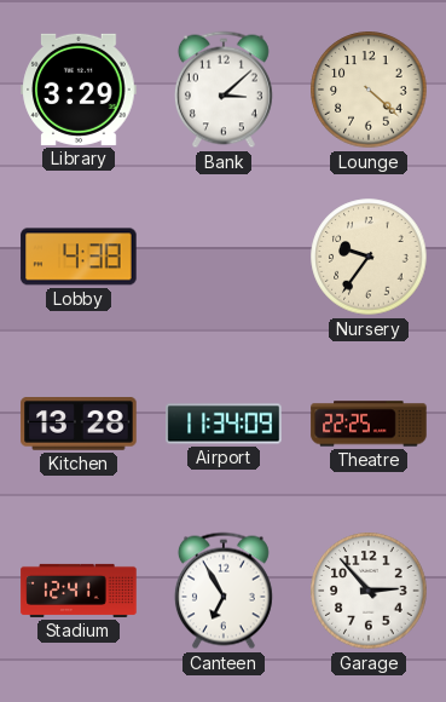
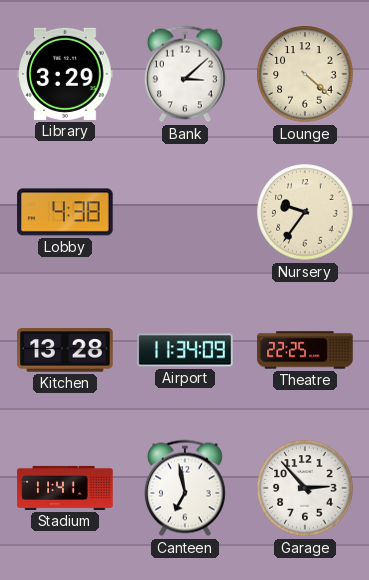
Stadium: 12:41 -> 11:41
Canteen: 6:55 -> 6:58
